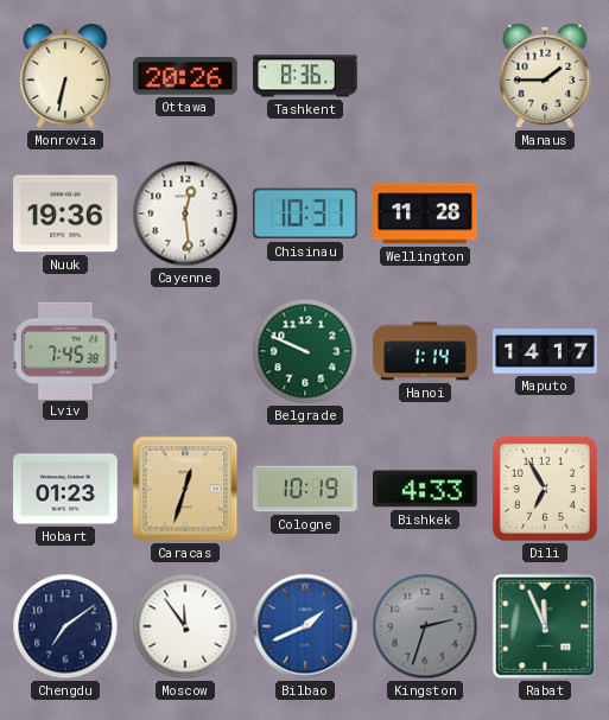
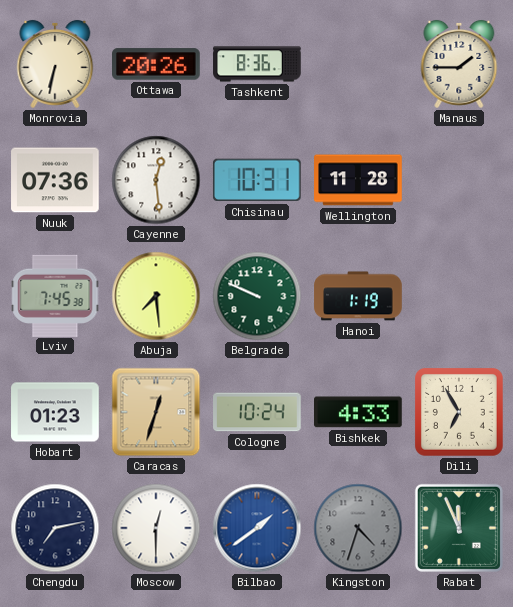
Nuuk: 19:36 -> 07:36
Abuja: none -> 7:29
Hanoi: 1:14 -> 1:19
Maputo: 14:17 -> none
Cologne: 10:19 -> 10:24
Chengdu: 7:09 -> 7:13
Moscow: 11:54 -> 12:30
Bilbao: 1:41 -> 1:39
Kingston: 2:33 -> 4:33
